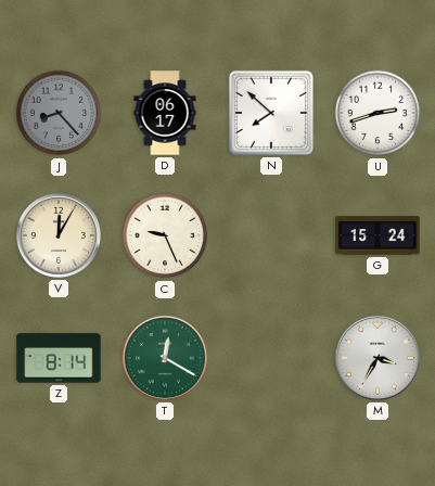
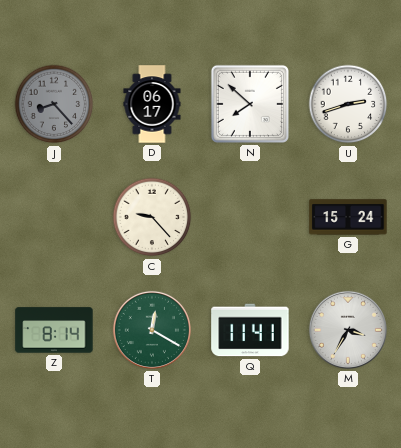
V: 12:05 -> none
C: 9:26 -> 9:23
Q: none -> 11:41
